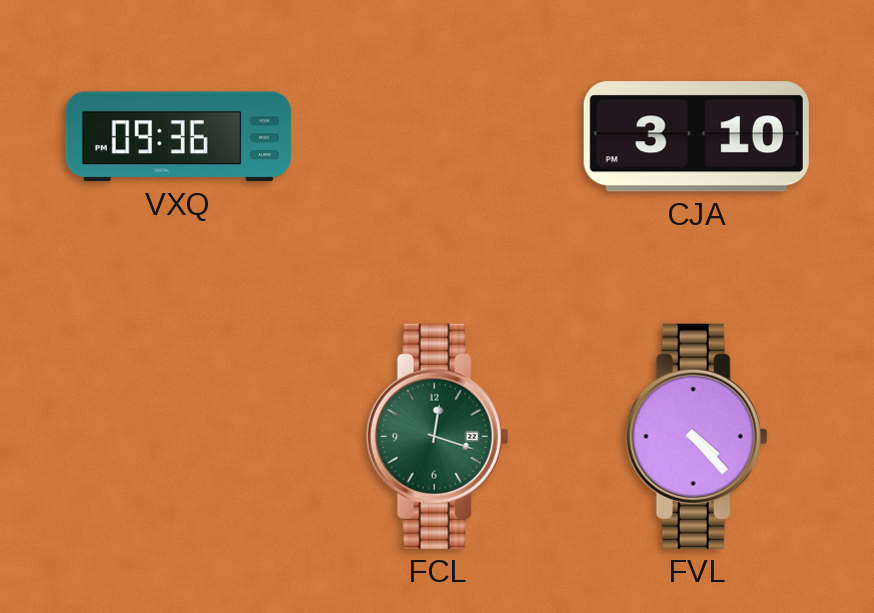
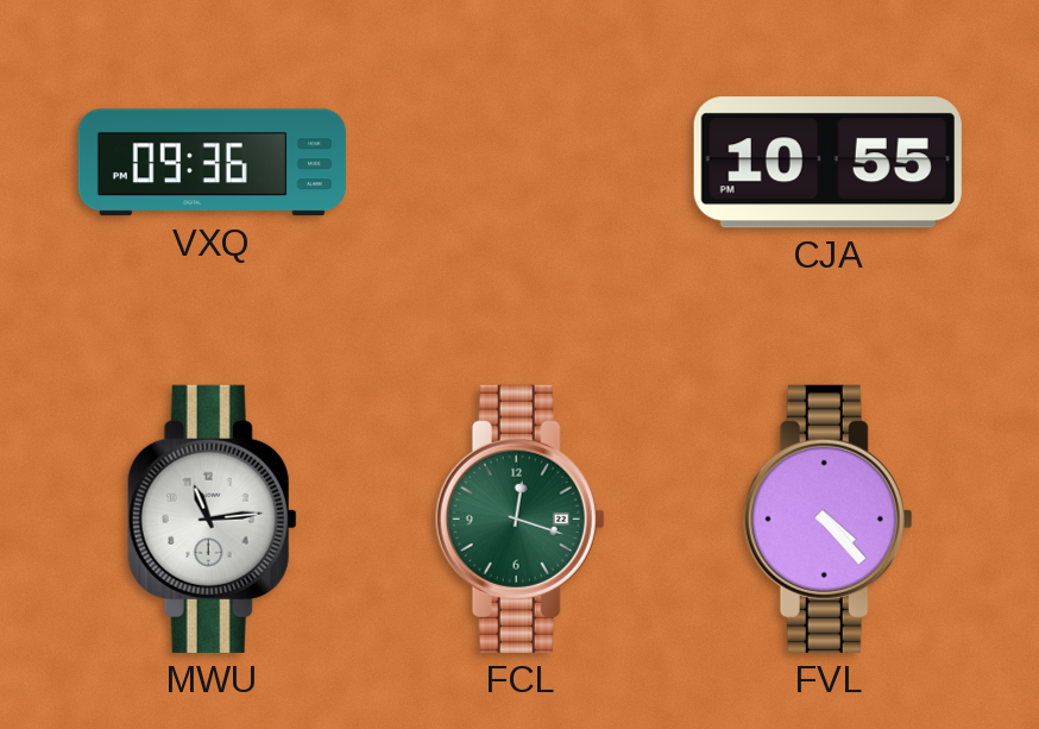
CJA: 3:10 -> 10:55
MWU: none -> 11:14
